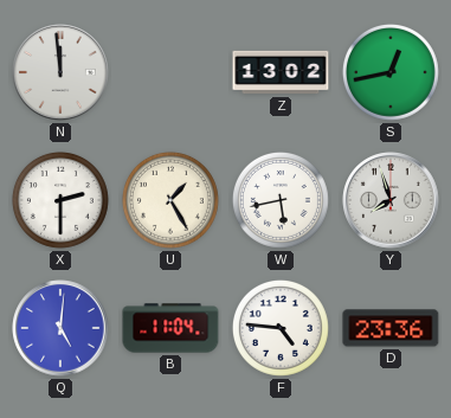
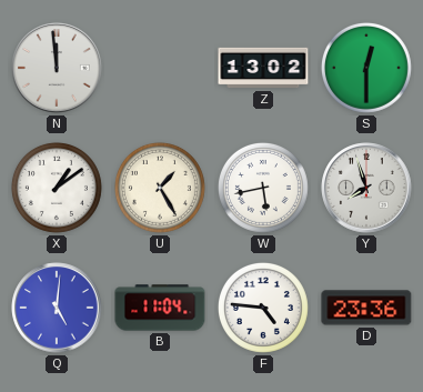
S: 12:43 -> 12:30
X: 2:30 -> 1:09
